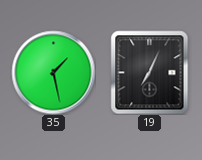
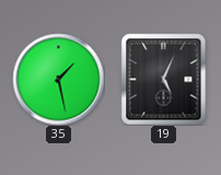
19: 7:04 -> 5:04
